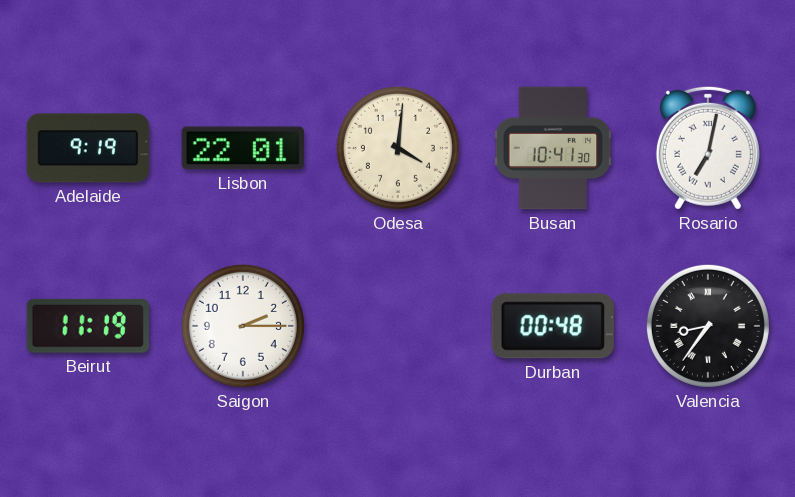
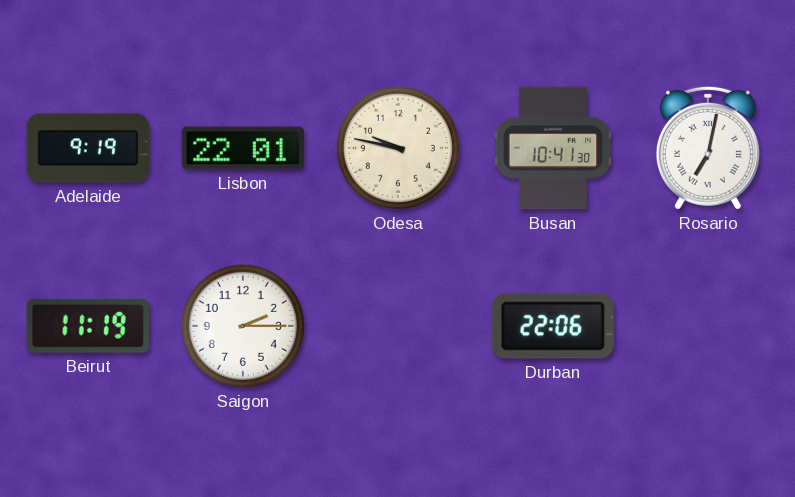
Odesa: 4:01 -> 9:47
Durban: 00:48 -> 22:06
Valencia: 8:36 -> none
